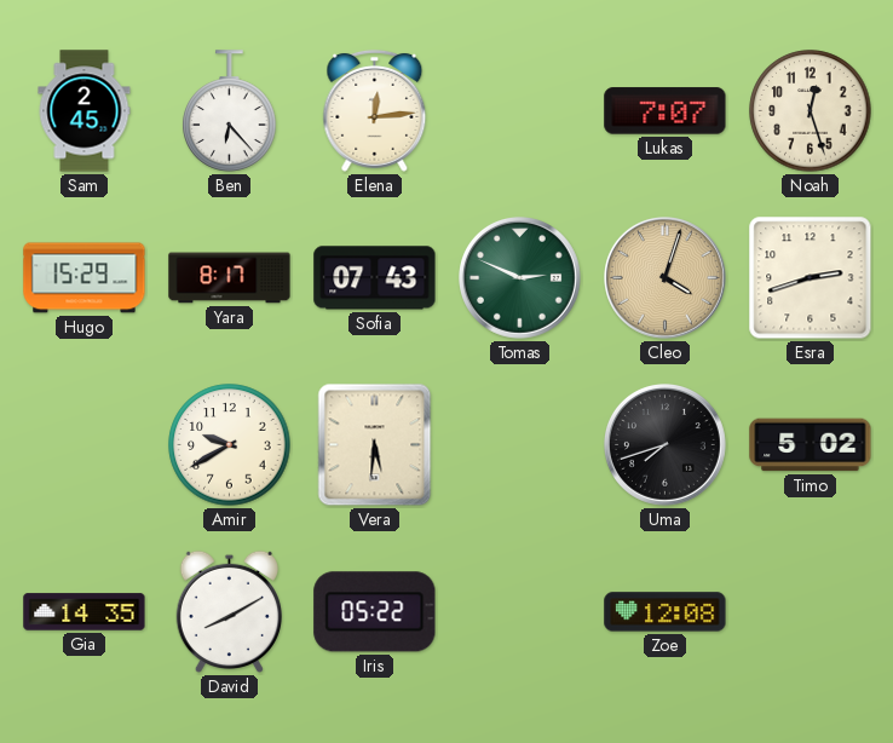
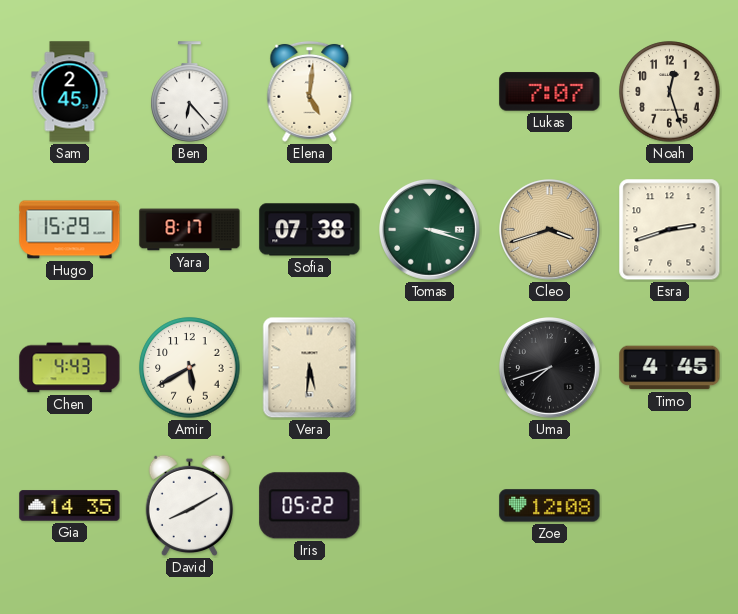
Elena: 12:14 -> 5:01
Sofia: 07:43 -> 07:38
Tomas: 2:49 -> 3:18
Cleo: 4:03 -> 3:42
Chen: none -> 4:43
Amir: 9:40 -> 5:40
Timo: 5:02 -> 4:45
